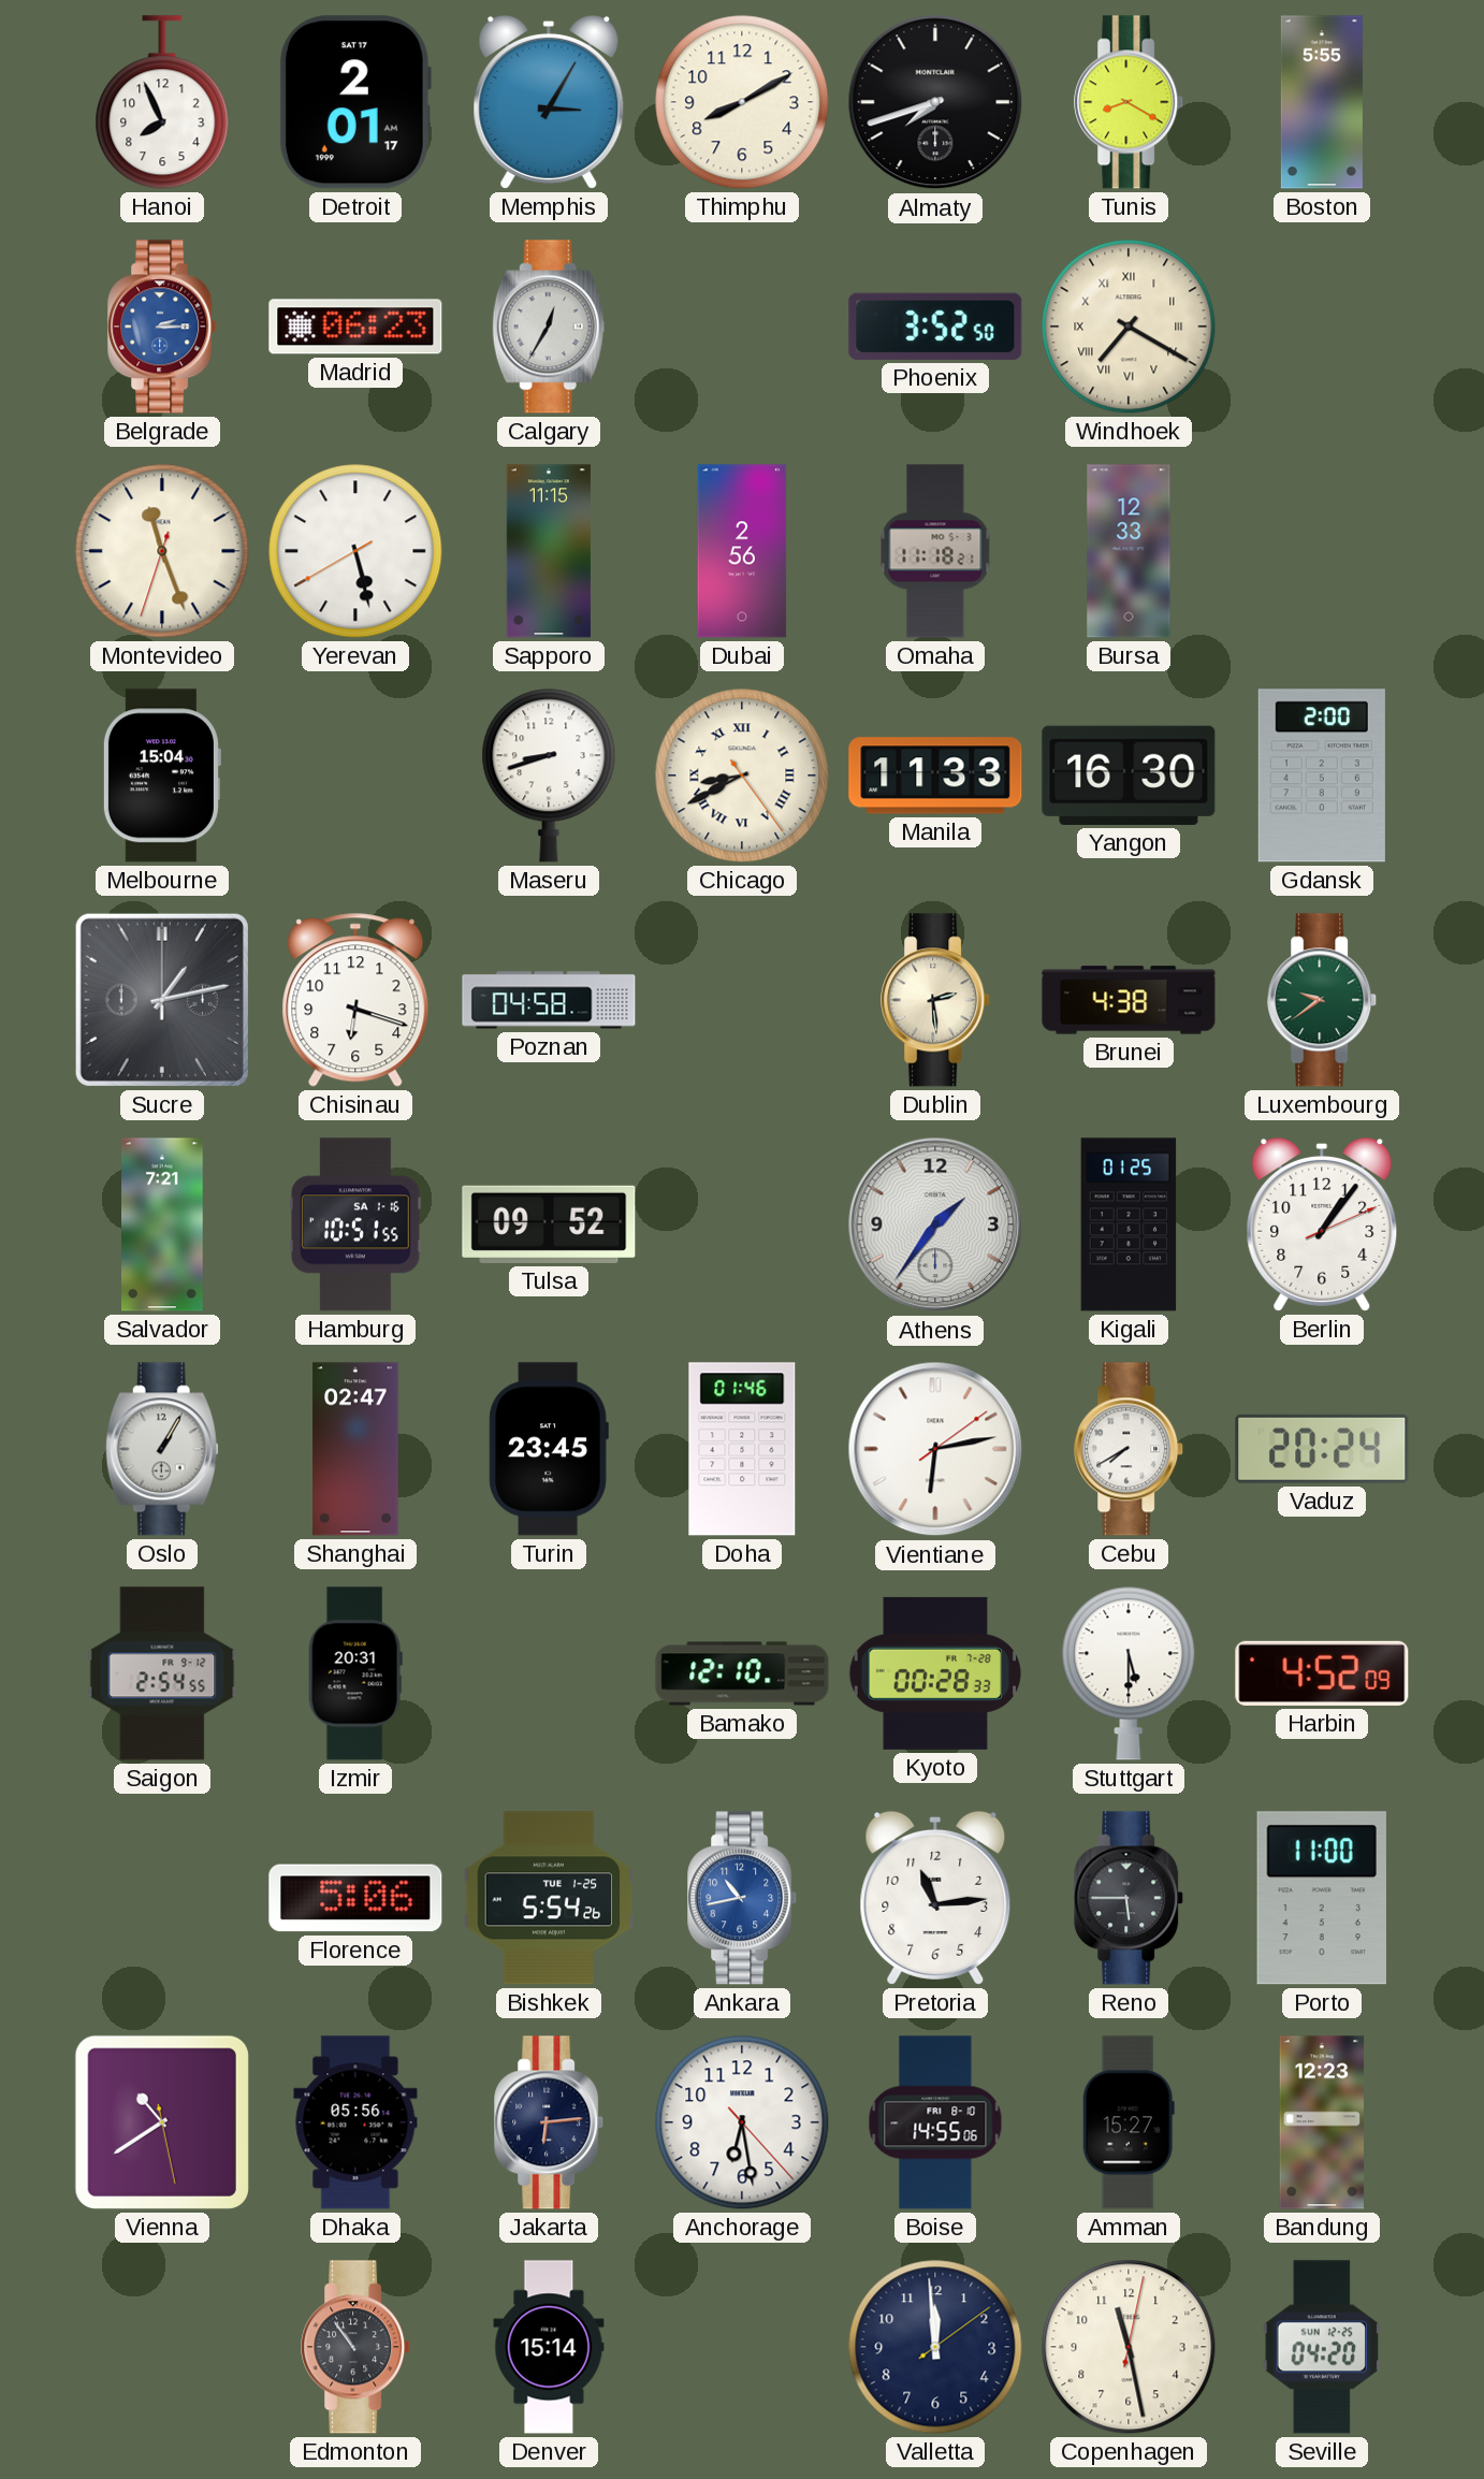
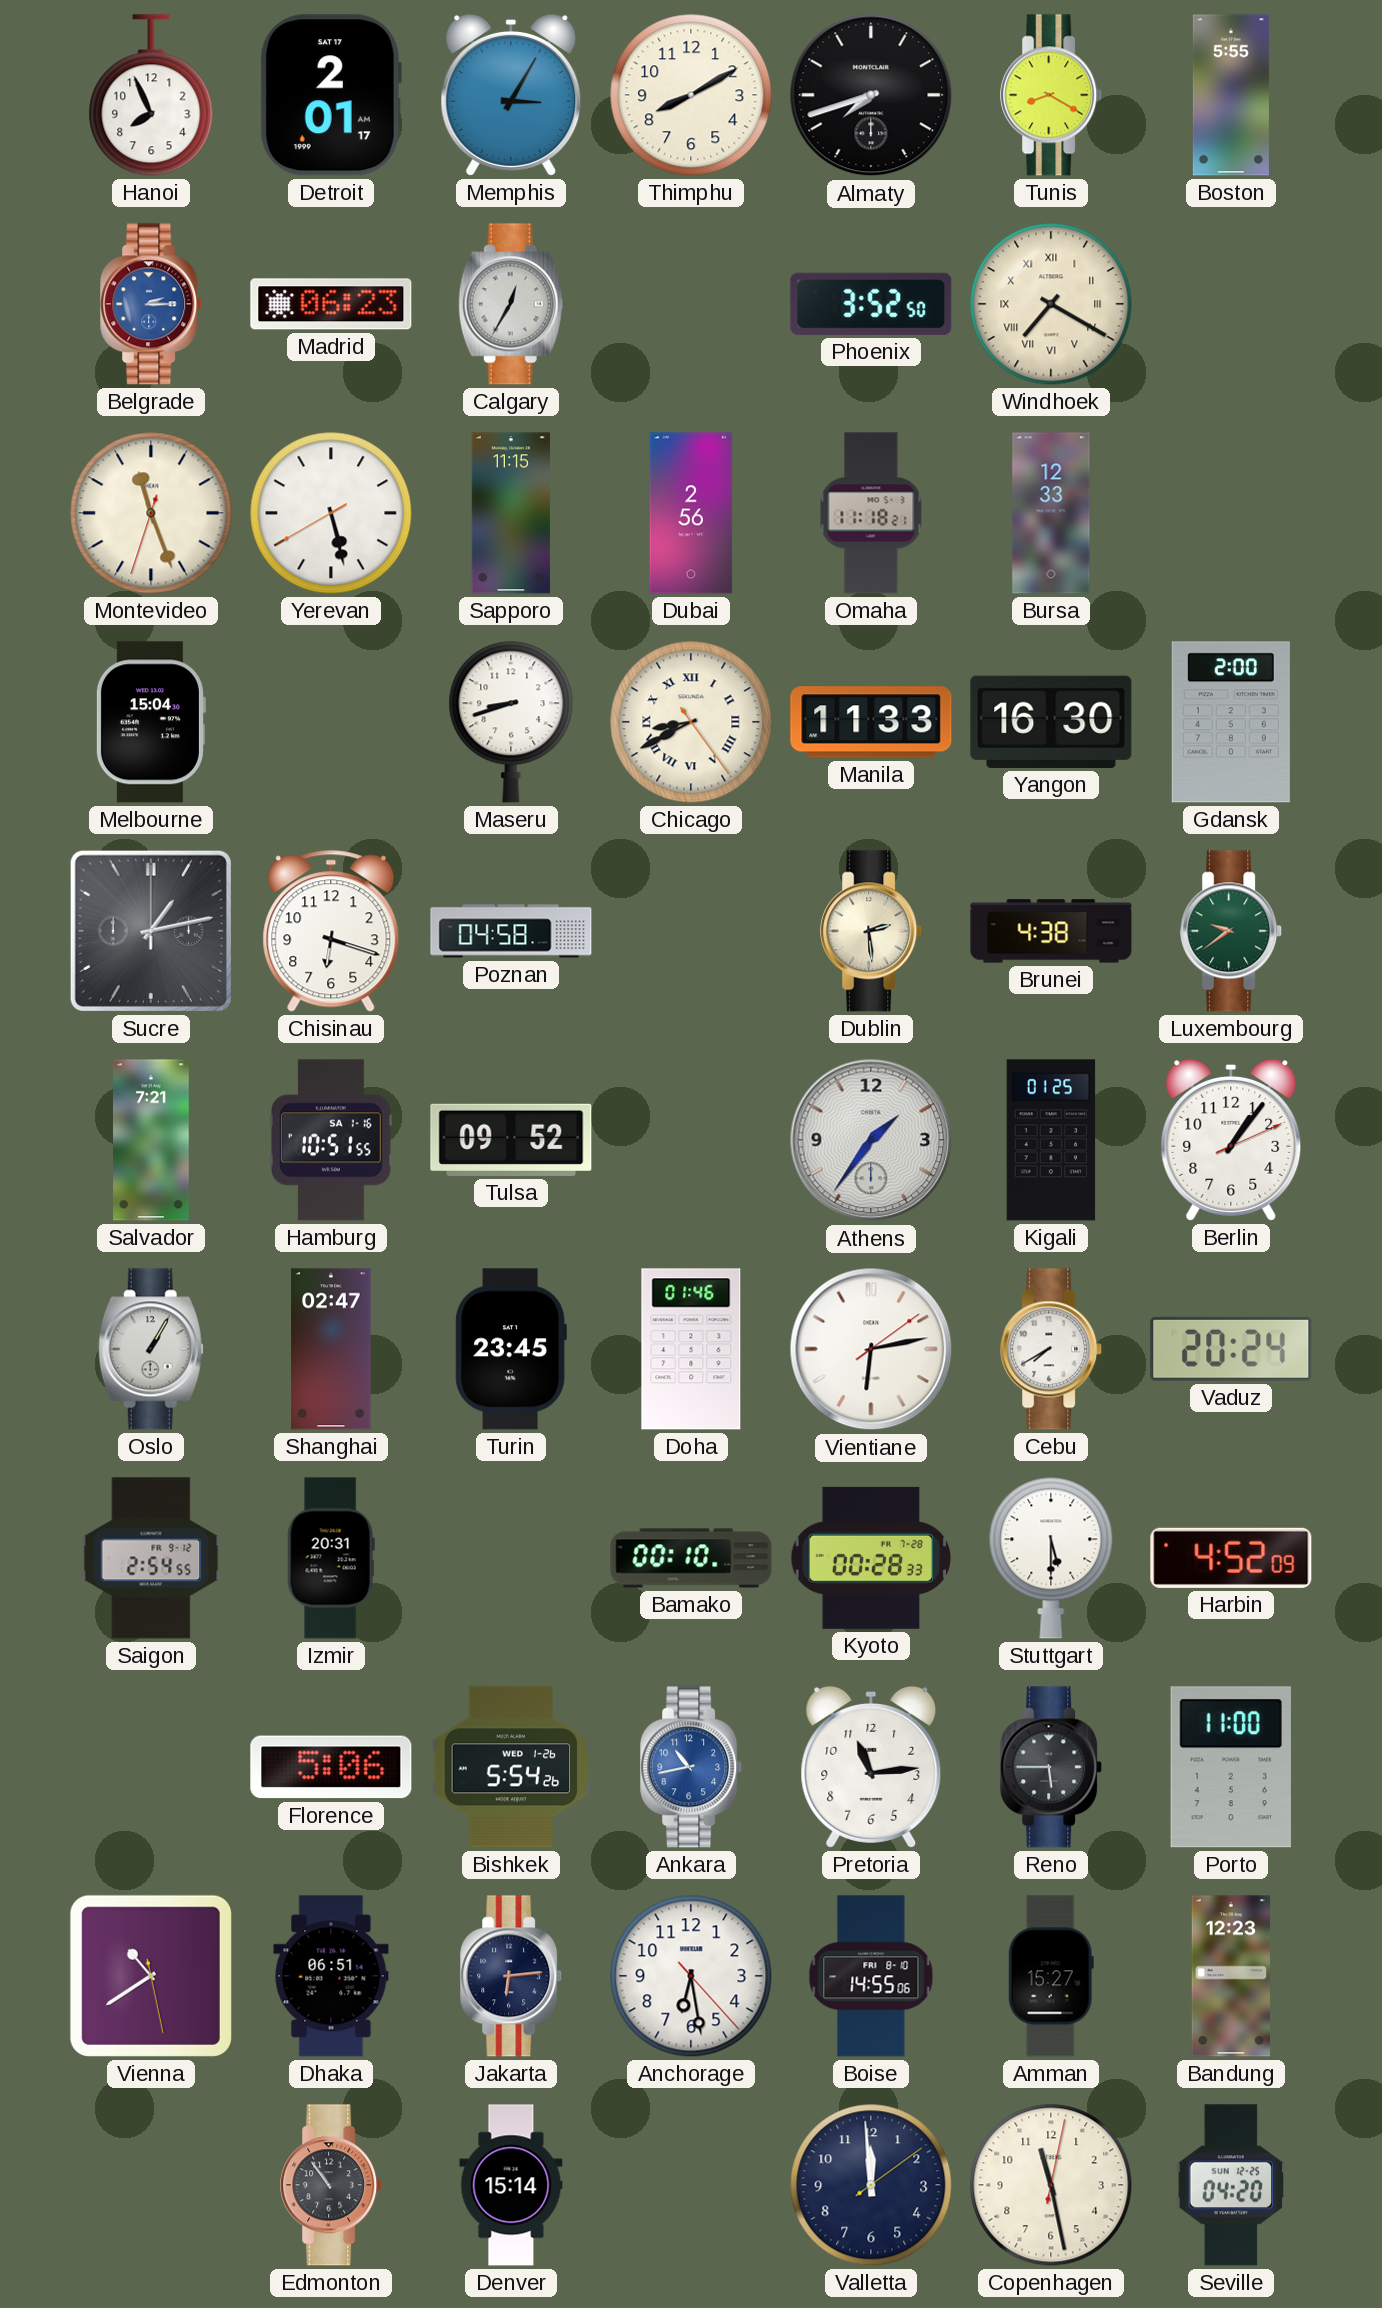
Bamako: 12:10 -> 00:10
Bishkek date: TUE 1-25 -> WED 1-26
Dhaka: 05:56 -> 06:51
